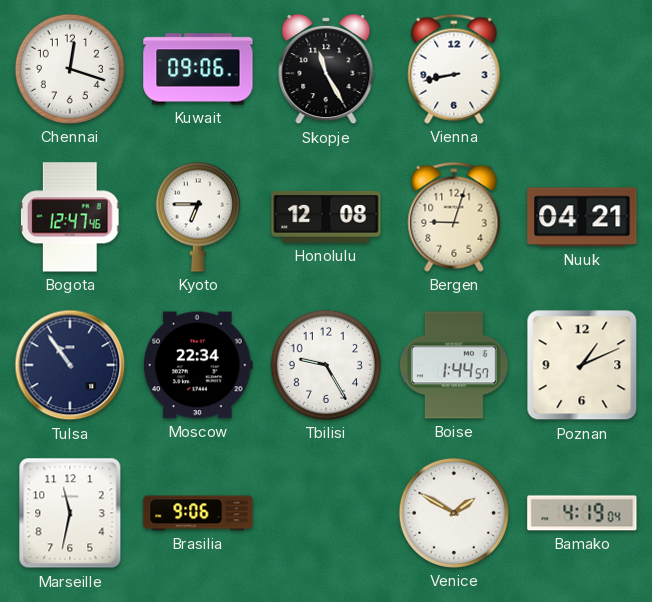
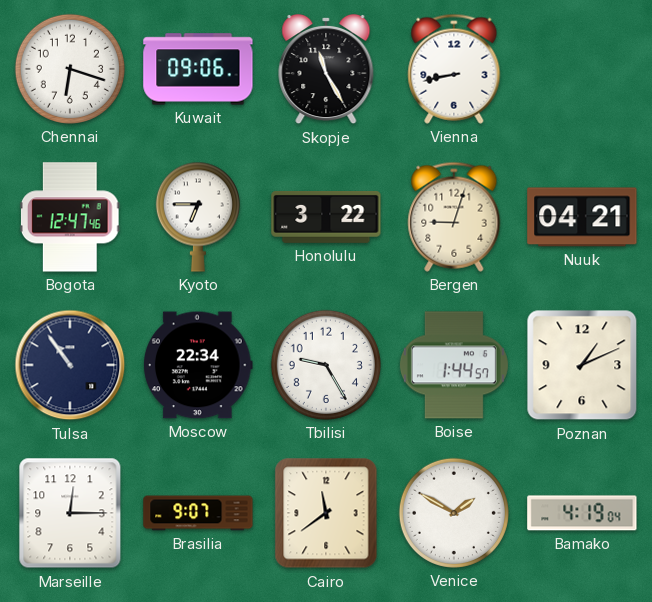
Chennai: 12:18 -> 6:18
Honolulu: 12:08 -> 3:22
Marseille: 11:32 -> 12:15
Brasilia: 9:06 -> 9:07
Cairo: none -> 11:39
